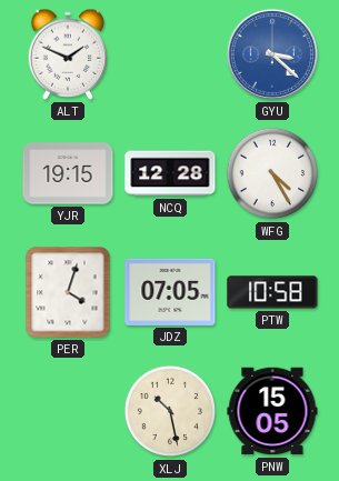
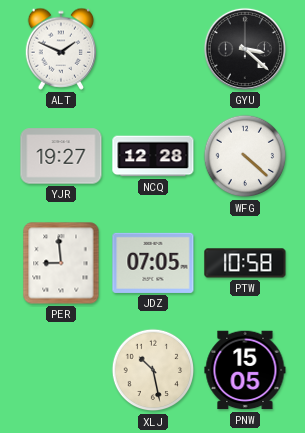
GYU dial: blue -> black
YJR: 19:15 -> 19:27
WFG: 4:25 -> 4:22
PER: 4:03 -> 8:59
